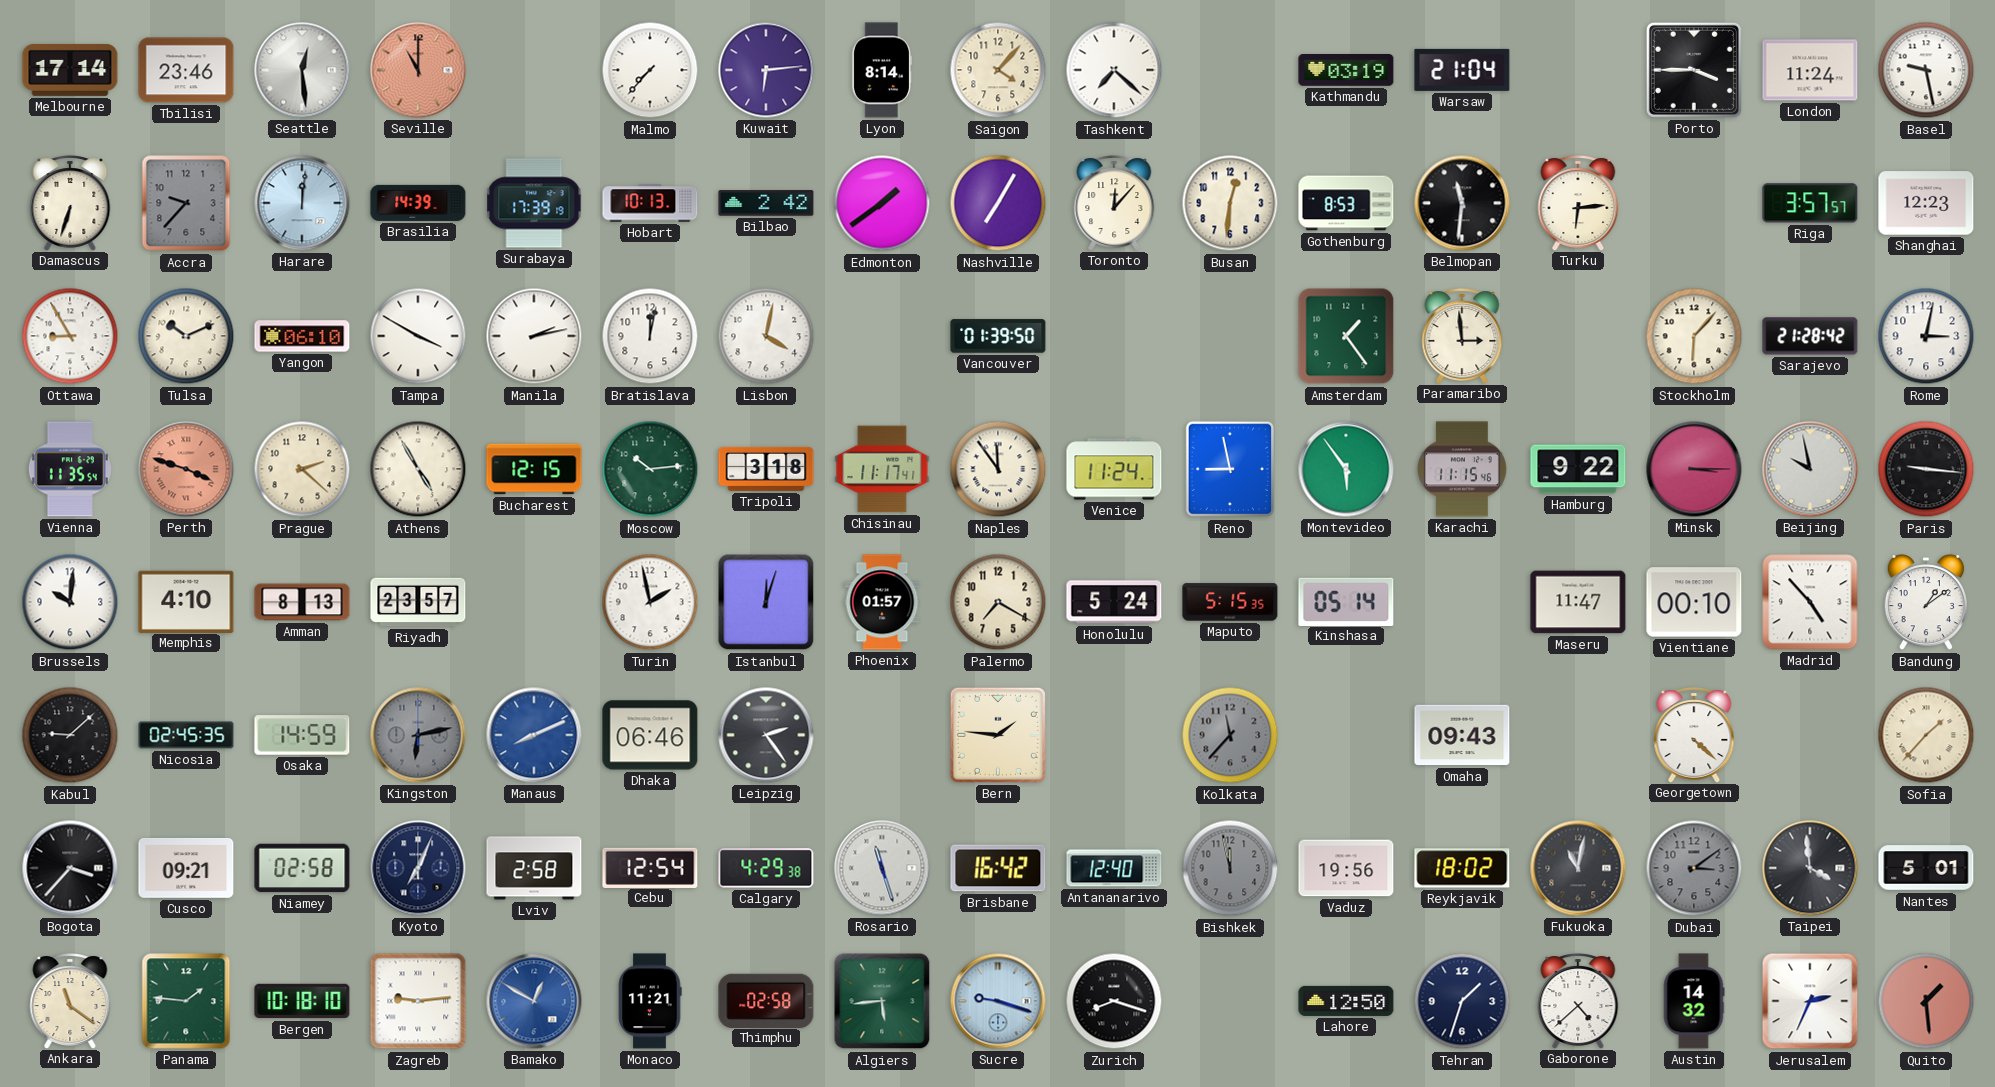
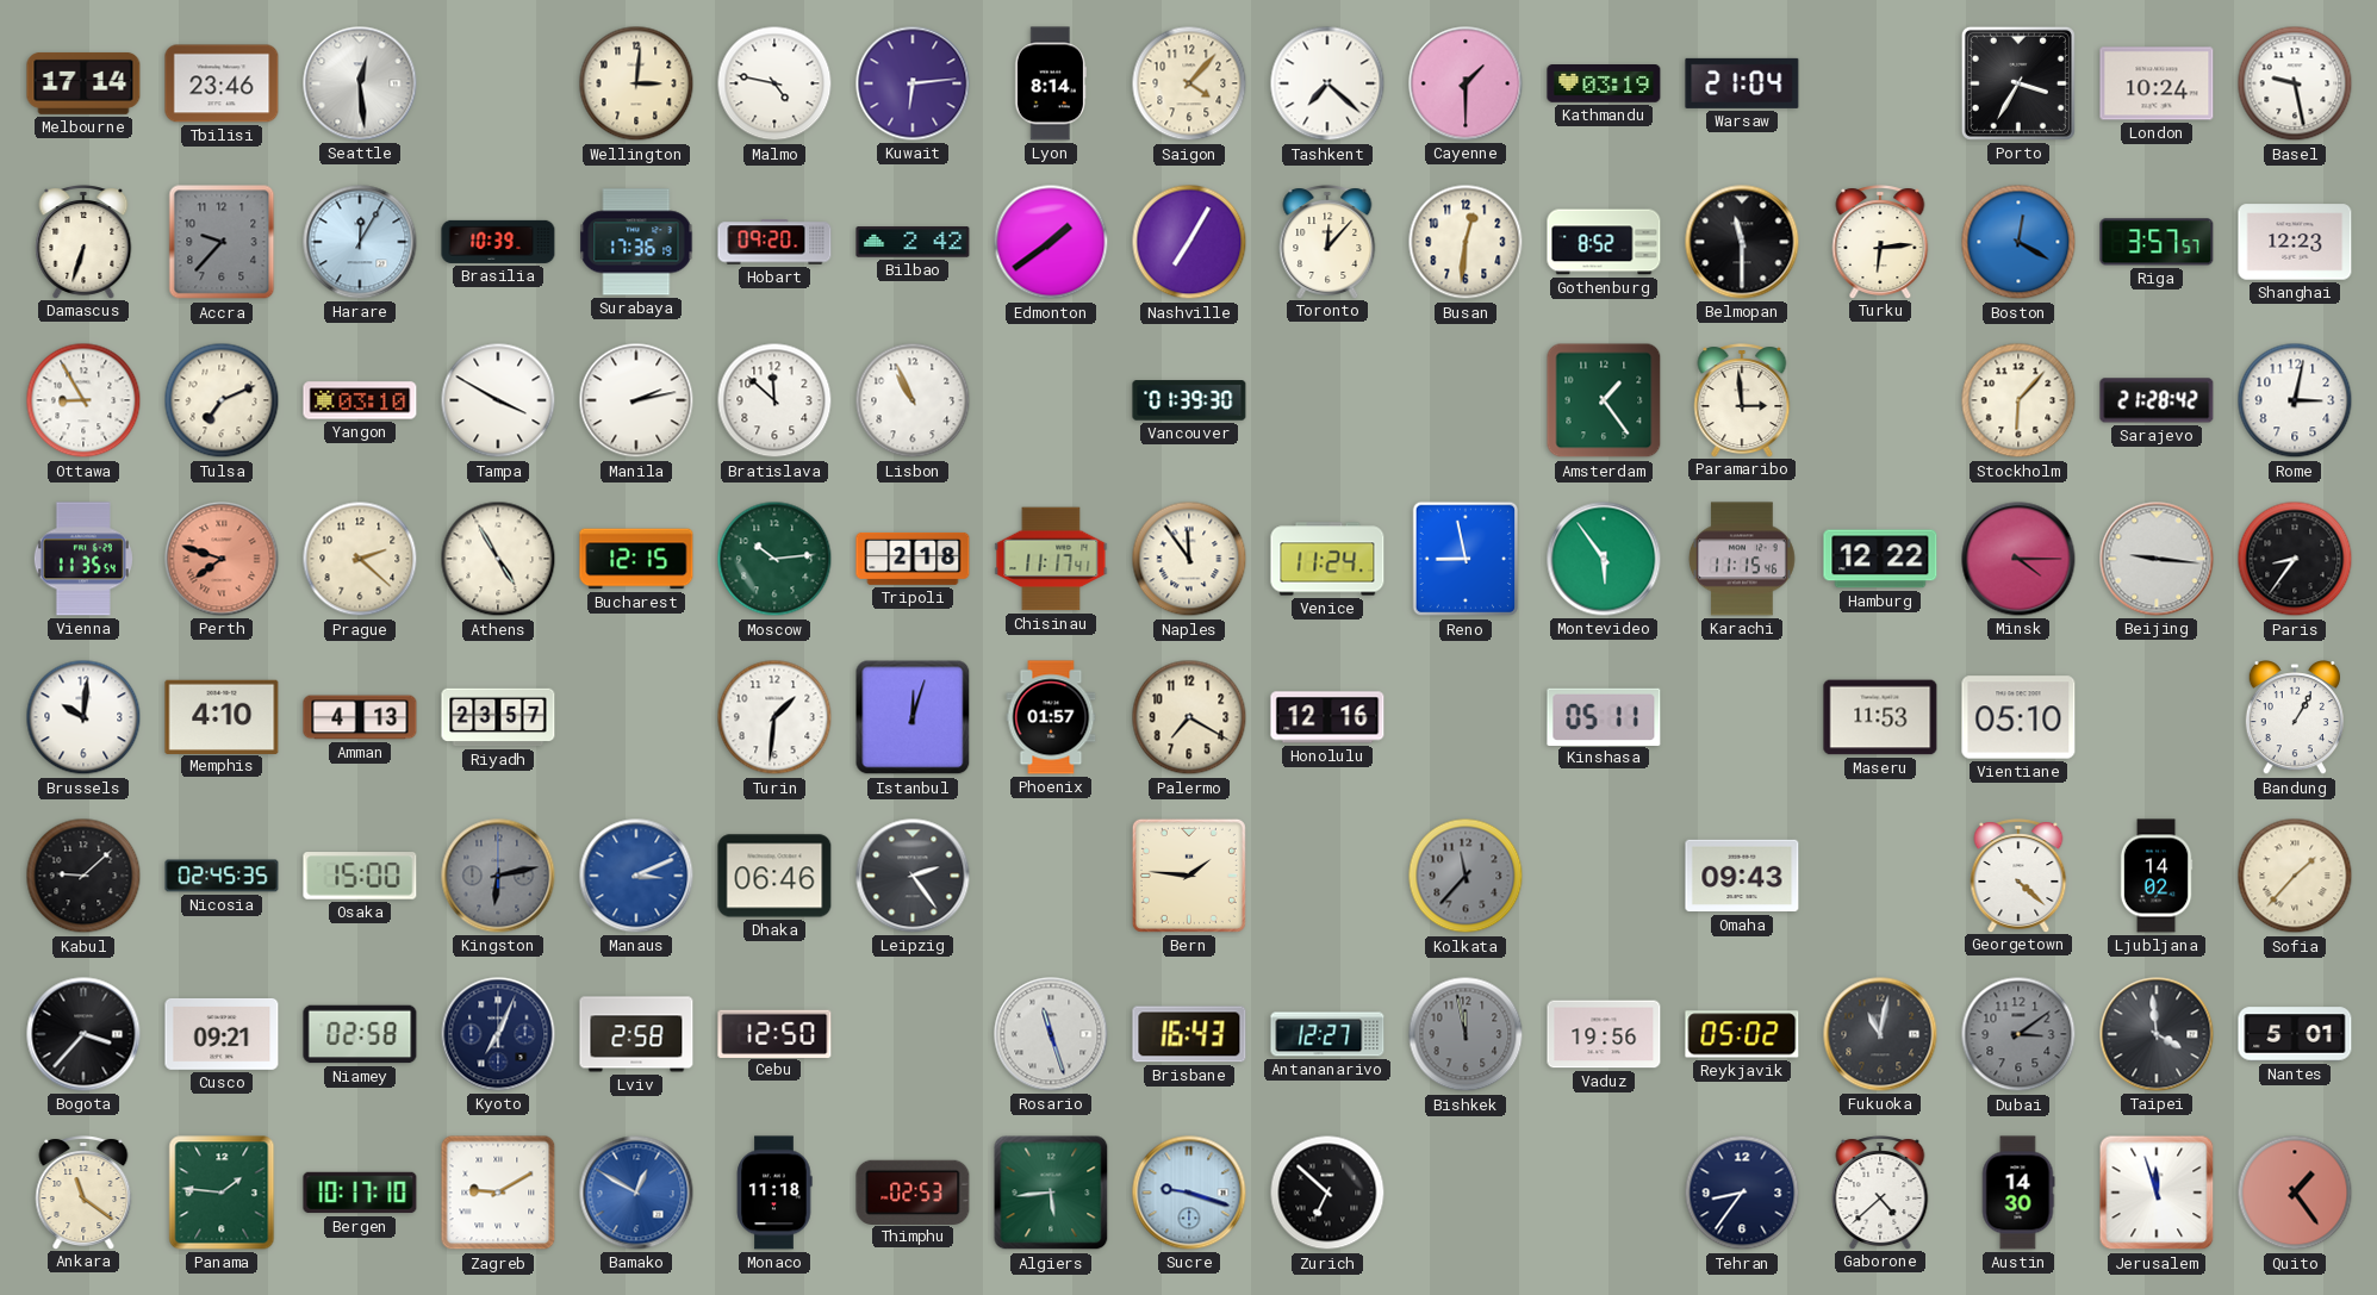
Seville: 11:00 -> none
Wellington: none -> 3:01
Malmo: 7:37 -> 4:47
Cayenne: none -> 1:30
Porto: 3:45 -> 3:35
London: 11:24 -> 10:24
Harare: 12:01 -> 12:05
Brasilia: 14:39 -> 10:39
Surabaya: 17:39 -> 17:36
Hobart: 10:13 -> 09:20
Gothenburg: 8:53 -> 8:52
Belmopan: 11:31 -> 11:30
Boston: none -> 12:20
Tulsa: 10:11 -> 7:11
Yangon: 06:10 -> 03:10
Bratislava: 12:02 -> 11:52
Lisbon: 4:02 -> 10:56
Vancouver: 01:39:50 -> 01:39:30
Perth: 3:48 -> 7:48
Tripoli: 3:18 -> 2:18
Hamburg: 9:22 -> 12:22
Minsk: 3:15 -> 4:15
Beijing: 9:58 -> 9:16
Paris: 9:16 -> 8:36
Amman: 8:13 -> 4:13
Turin: 1:58 -> 1:31
Honolulu: 5:24 -> 12:16
Maputo: 5:15 -> none
Kinshasa: 05:14 -> 05:11
Maseru: 11:47 -> 11:53
Vientiane: 00:10 -> 05:10
Madrid: 4:53 -> none
Bandung: 1:09 -> 1:05
Osaka: 14:59 -> 15:00
Manaus: 8:11 -> 3:11
Ljubljana: none -> 14:02
Cebu: 12:54 -> 12:50
Calgary: 4:29 -> none
Brisbane: 16:42 -> 16:43
Antananarivo: 12:40 -> 12:27
Reykjavik: 18:02 -> 05:02
Bergen: 10:18 -> 10:17
Zagreb: 9:14 -> 9:10
Monaco: 11:21 -> 11:18
Thimphu: 02:58 -> 02:53
Zurich: 8:18 -> 6:52
Lahore: 12:50 -> none
Tehran: 1:33 -> 8:36
Austin: 14:32 -> 14:30
Jerusalem: 2:34 -> 11:57
Quito: 1:29 -> 1:24
